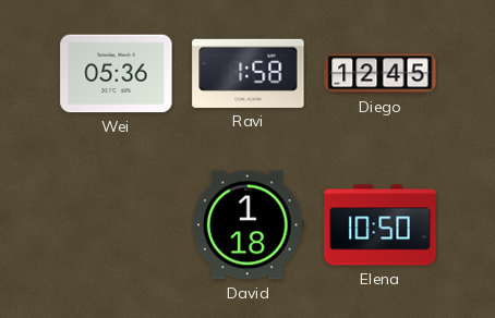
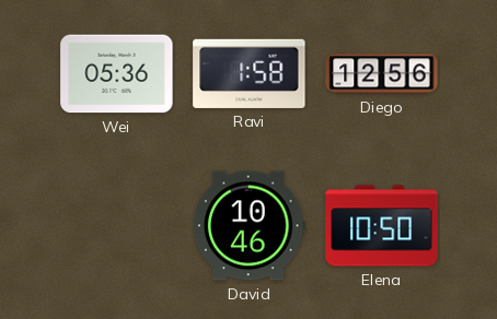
Diego: 12:45 -> 12:56
David: 1:18 -> 10:46
